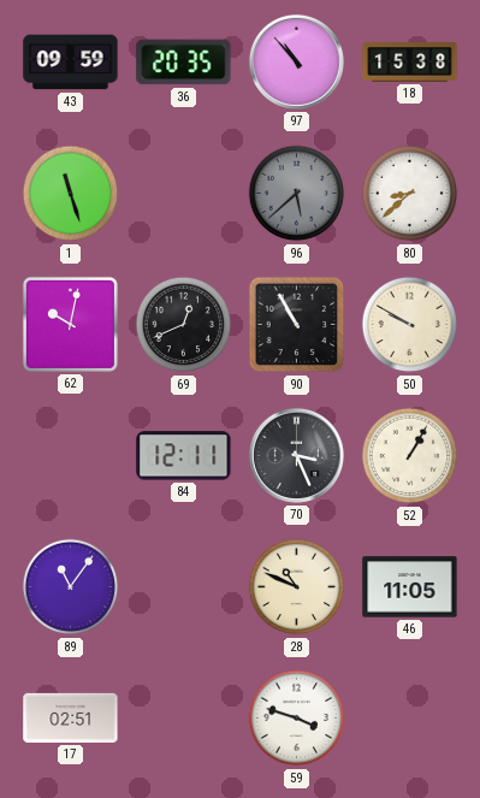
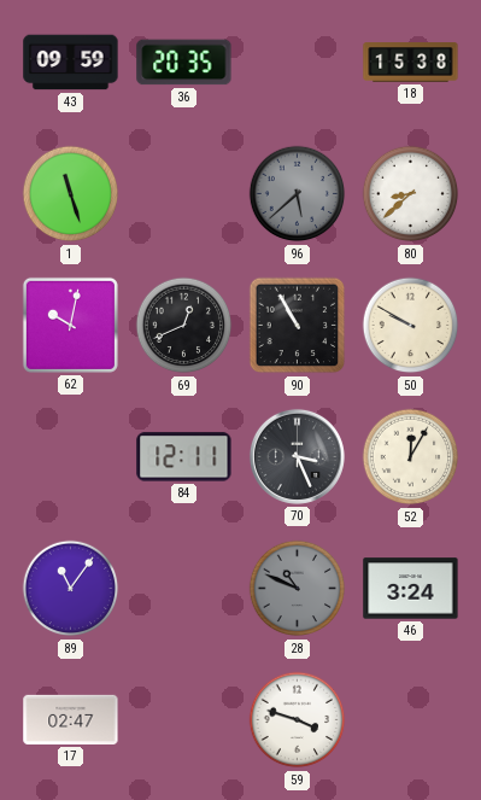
97: 10:53 -> none
52: 1:05 -> 12:05
28 dial: cream -> grey
46: 11:05 -> 3:24
17: 02:51 -> 02:47
